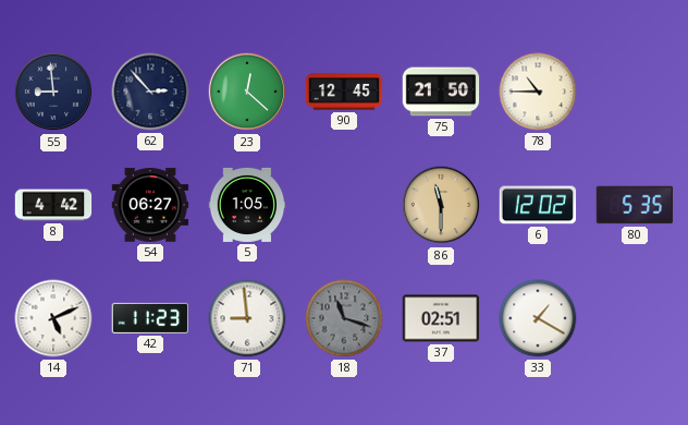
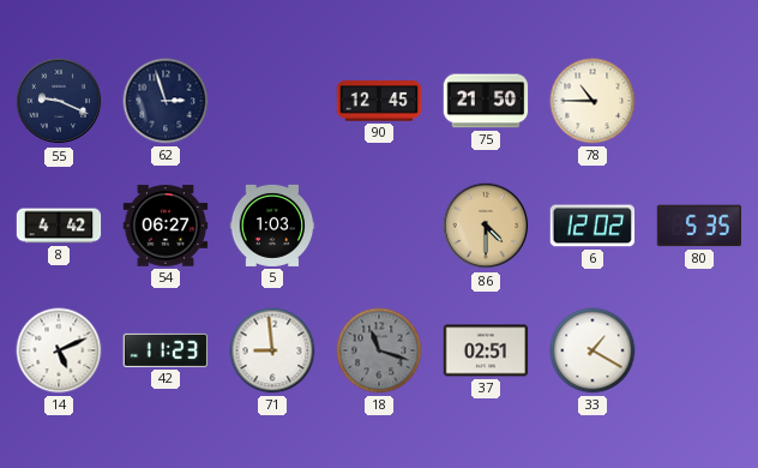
55: 8:59 -> 9:19
62: 2:53 -> 2:57
23: 12:22 -> none
5: 1:05 -> 1:03
86: 11:30 -> 4:30
